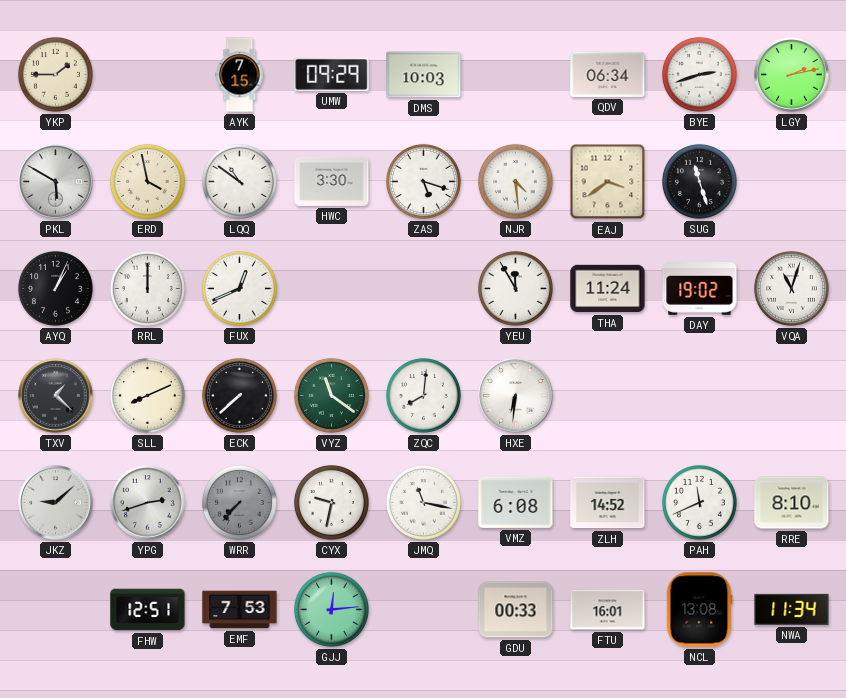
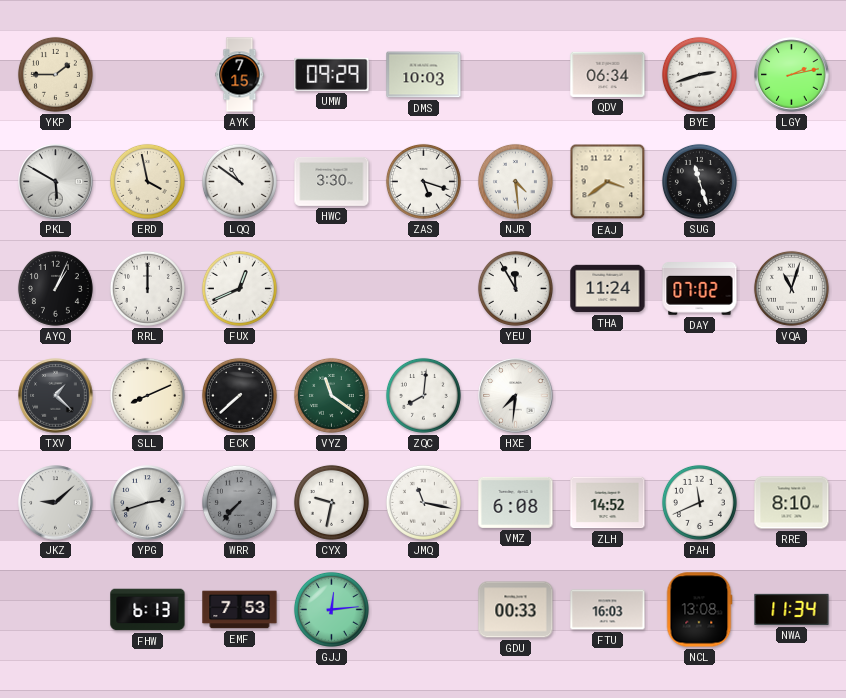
DAY: 19:02 -> 07:02
HXE: 6:31 -> 7:31
FHW: 12:51 -> 6:13
FTU: 16:01 -> 16:03
